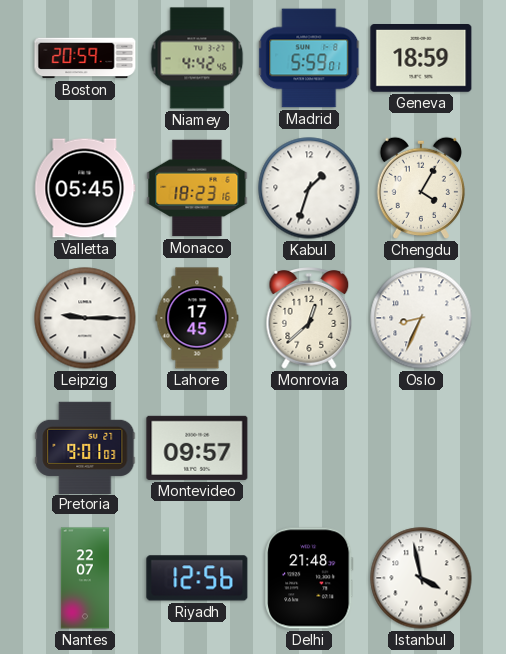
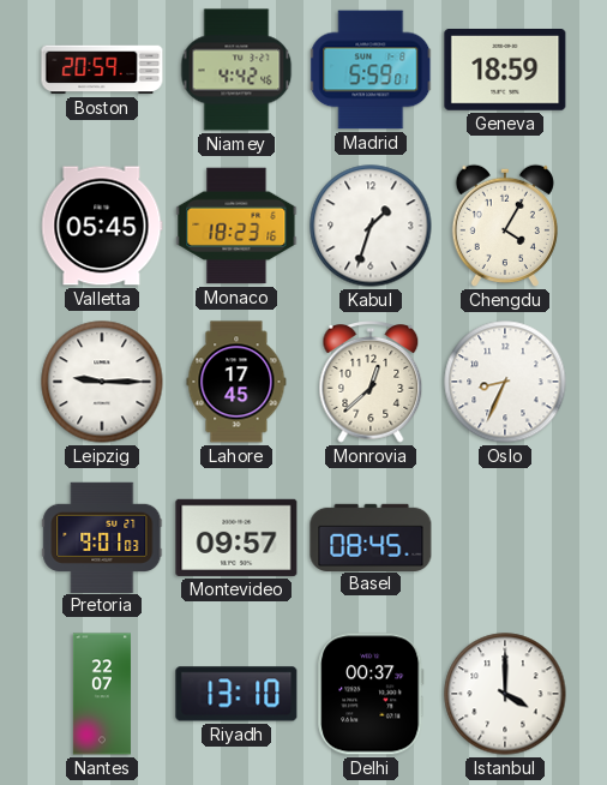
Basel: none -> 08:45
Riyadh: 12:56 -> 13:10
Delhi: 21:48 -> 00:37
Istanbul: 3:58 -> 4:00
